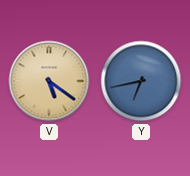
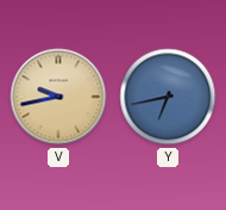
V: 5:21 -> 9:43
